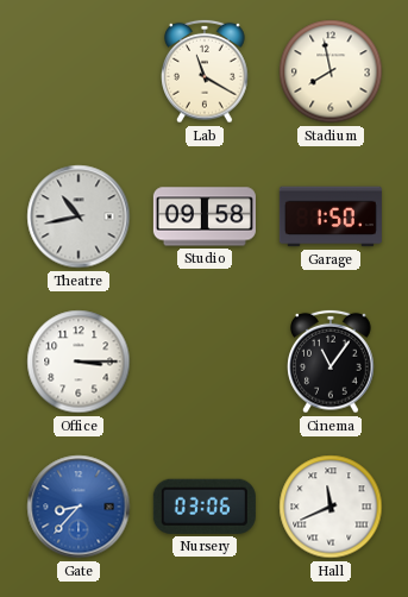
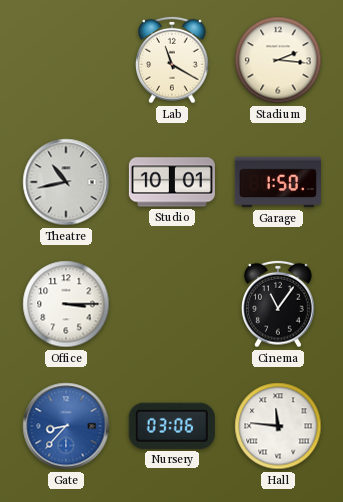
Stadium: 7:58 -> 2:16
Studio: 09:58 -> 10:01
Hall: 11:41 -> 11:46
